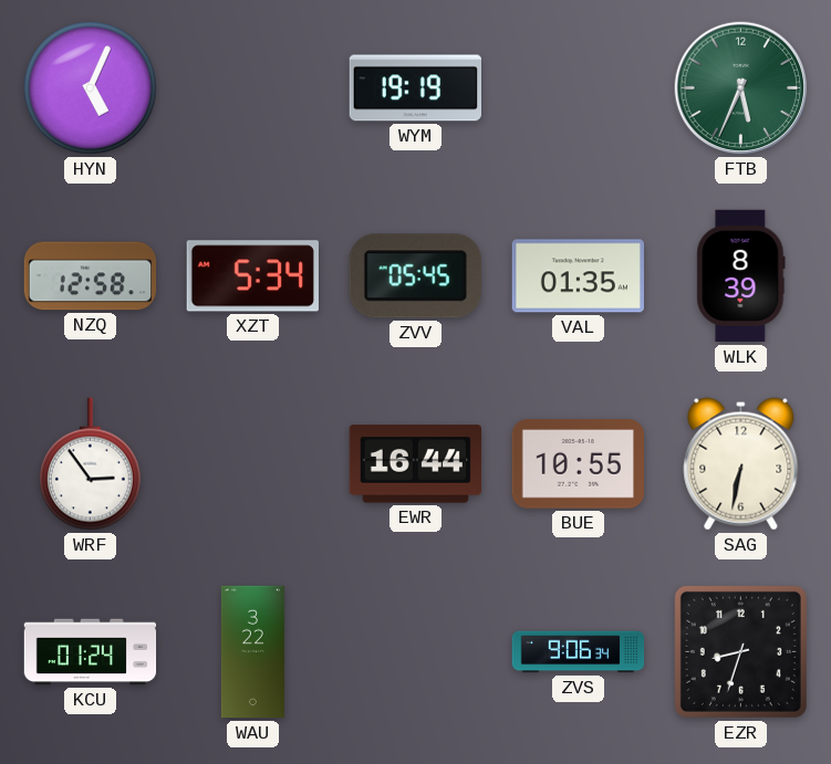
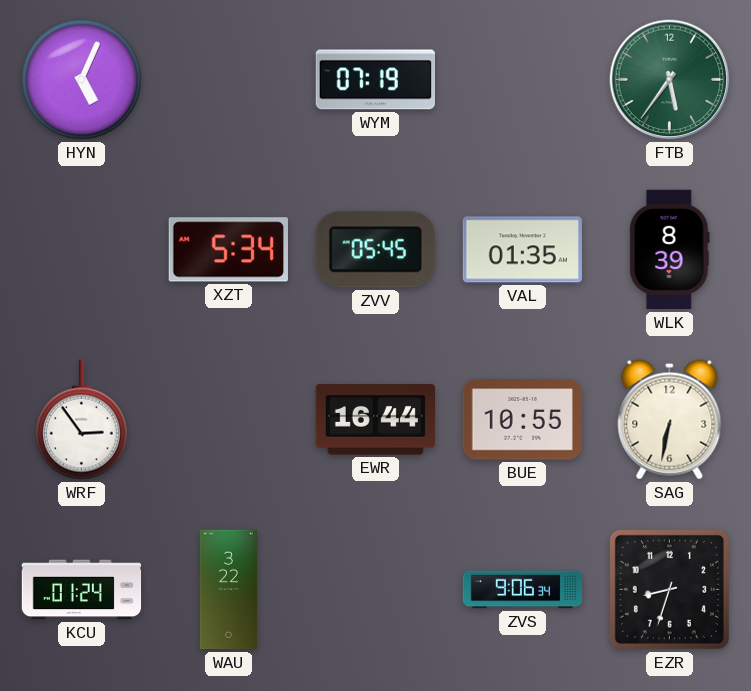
WYM: 19:19 -> 07:19
FTB: 5:34 -> 5:36
NZQ: 12:58 -> none
